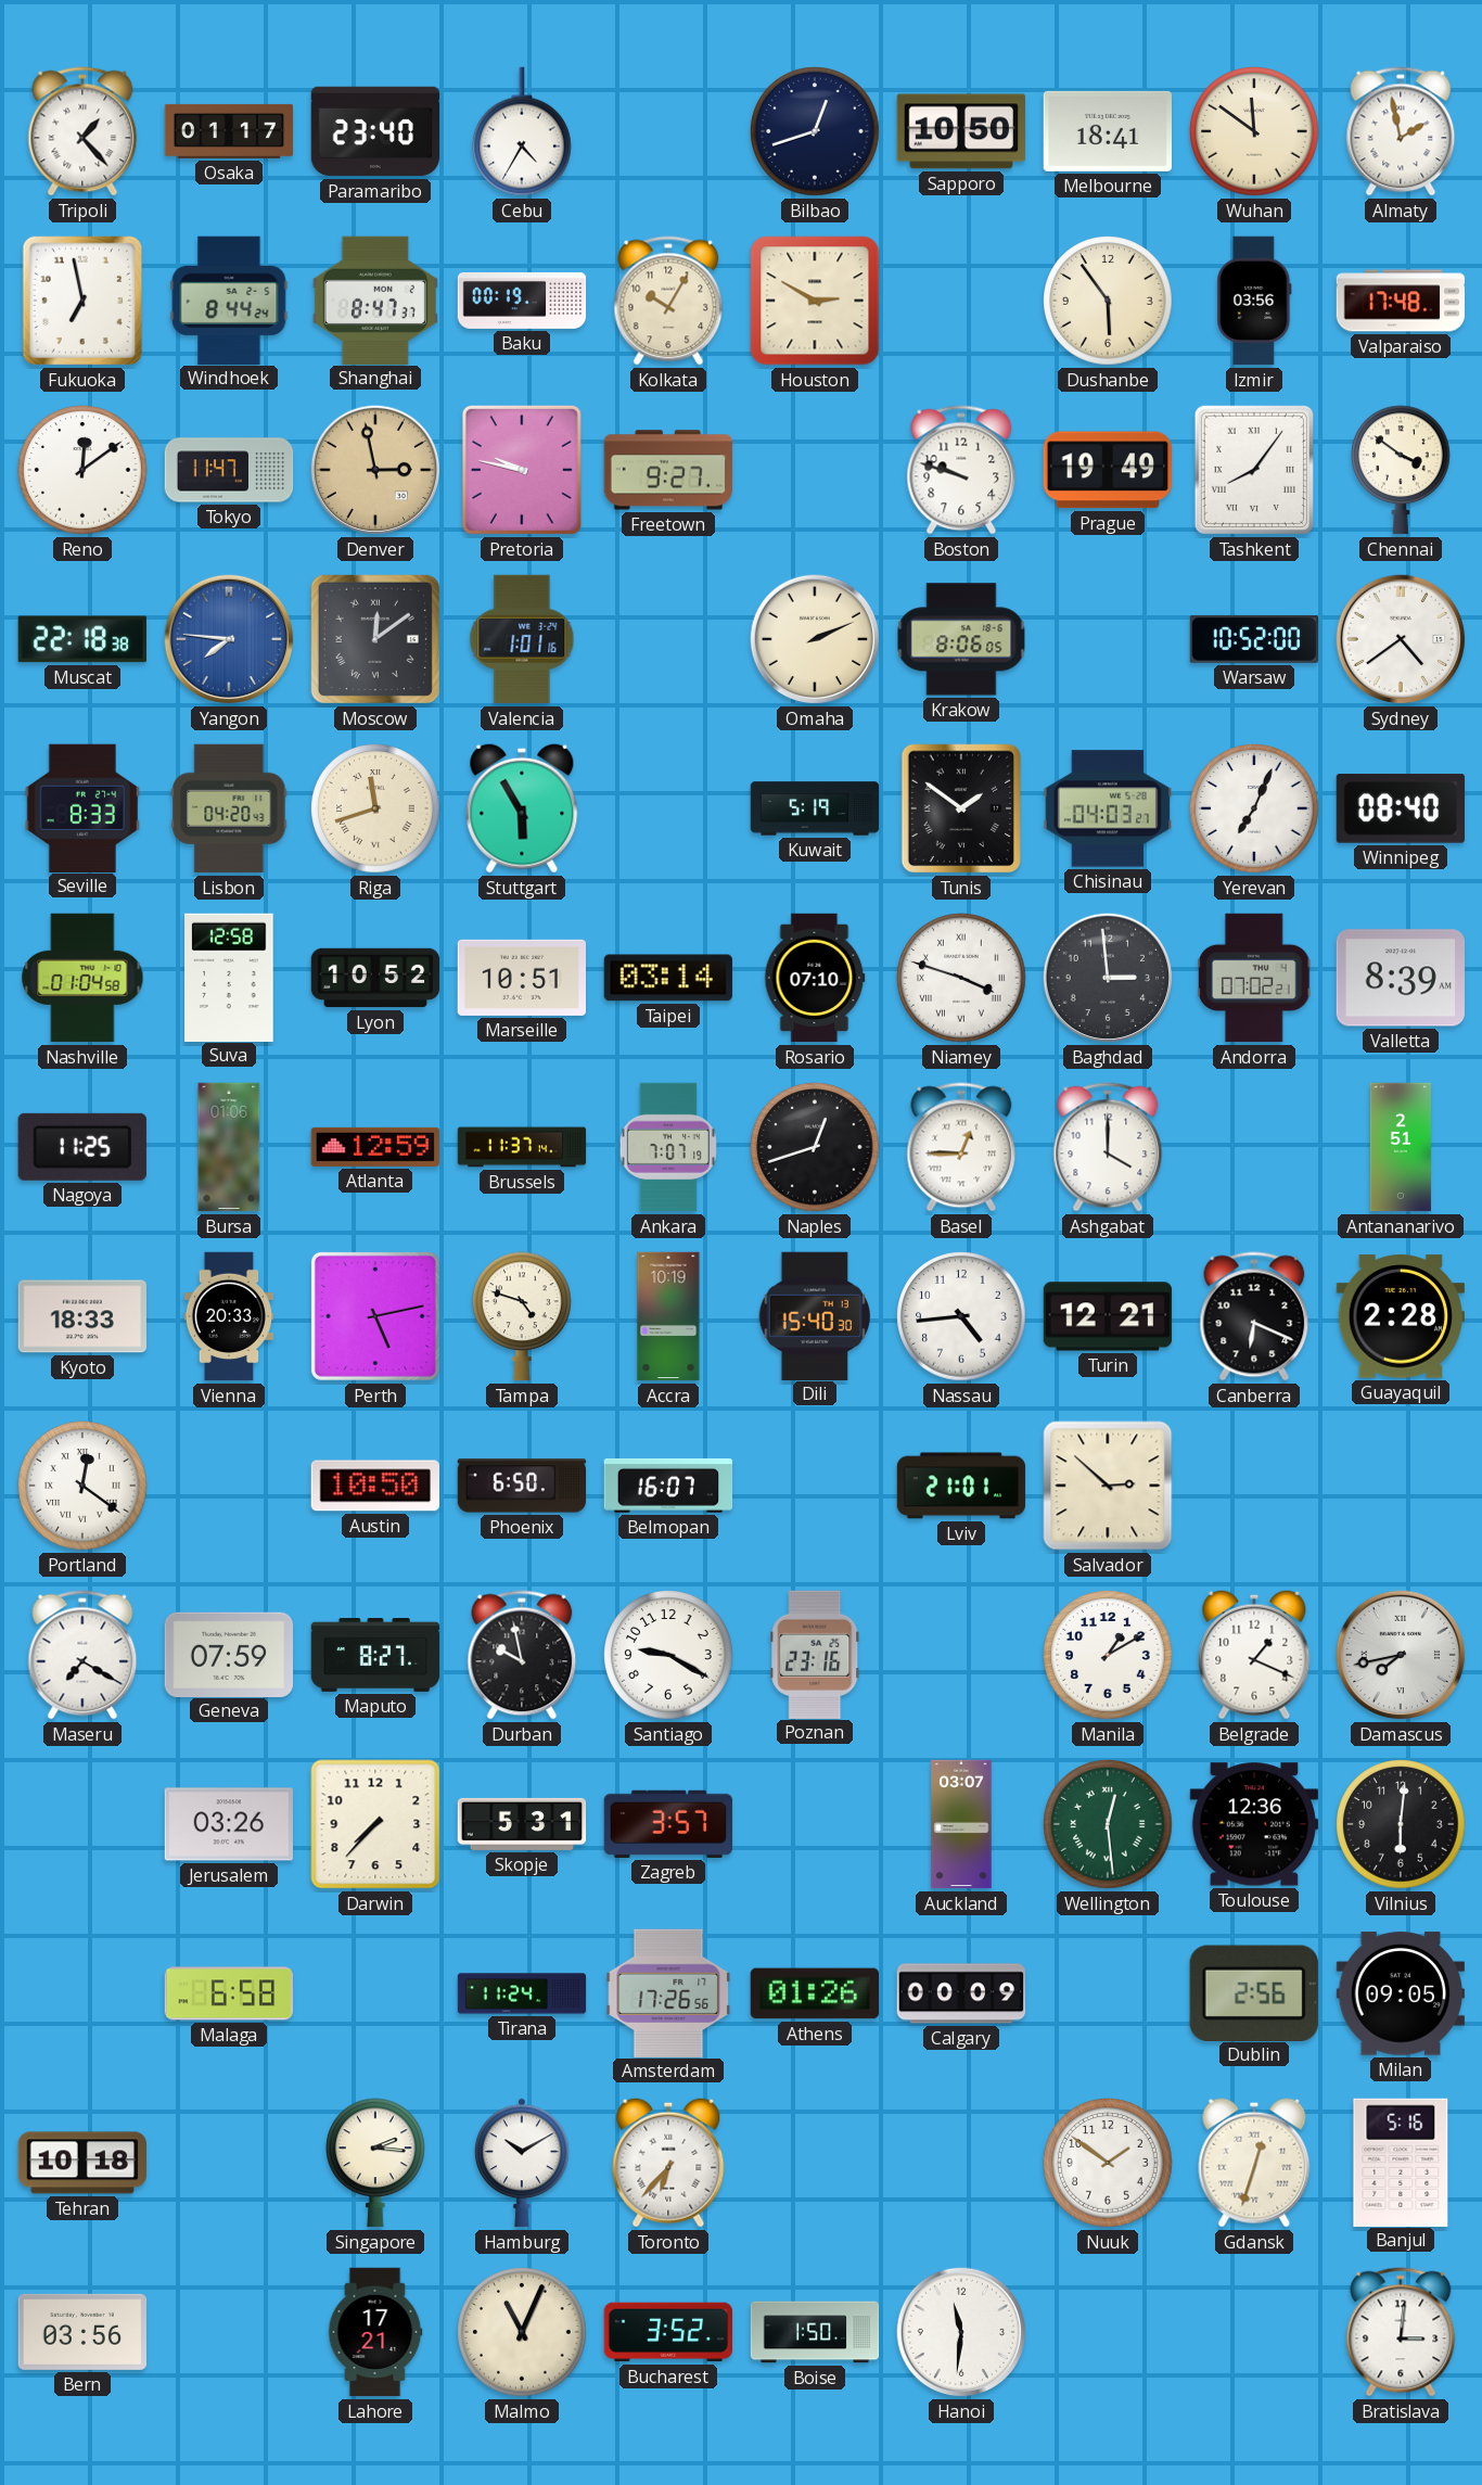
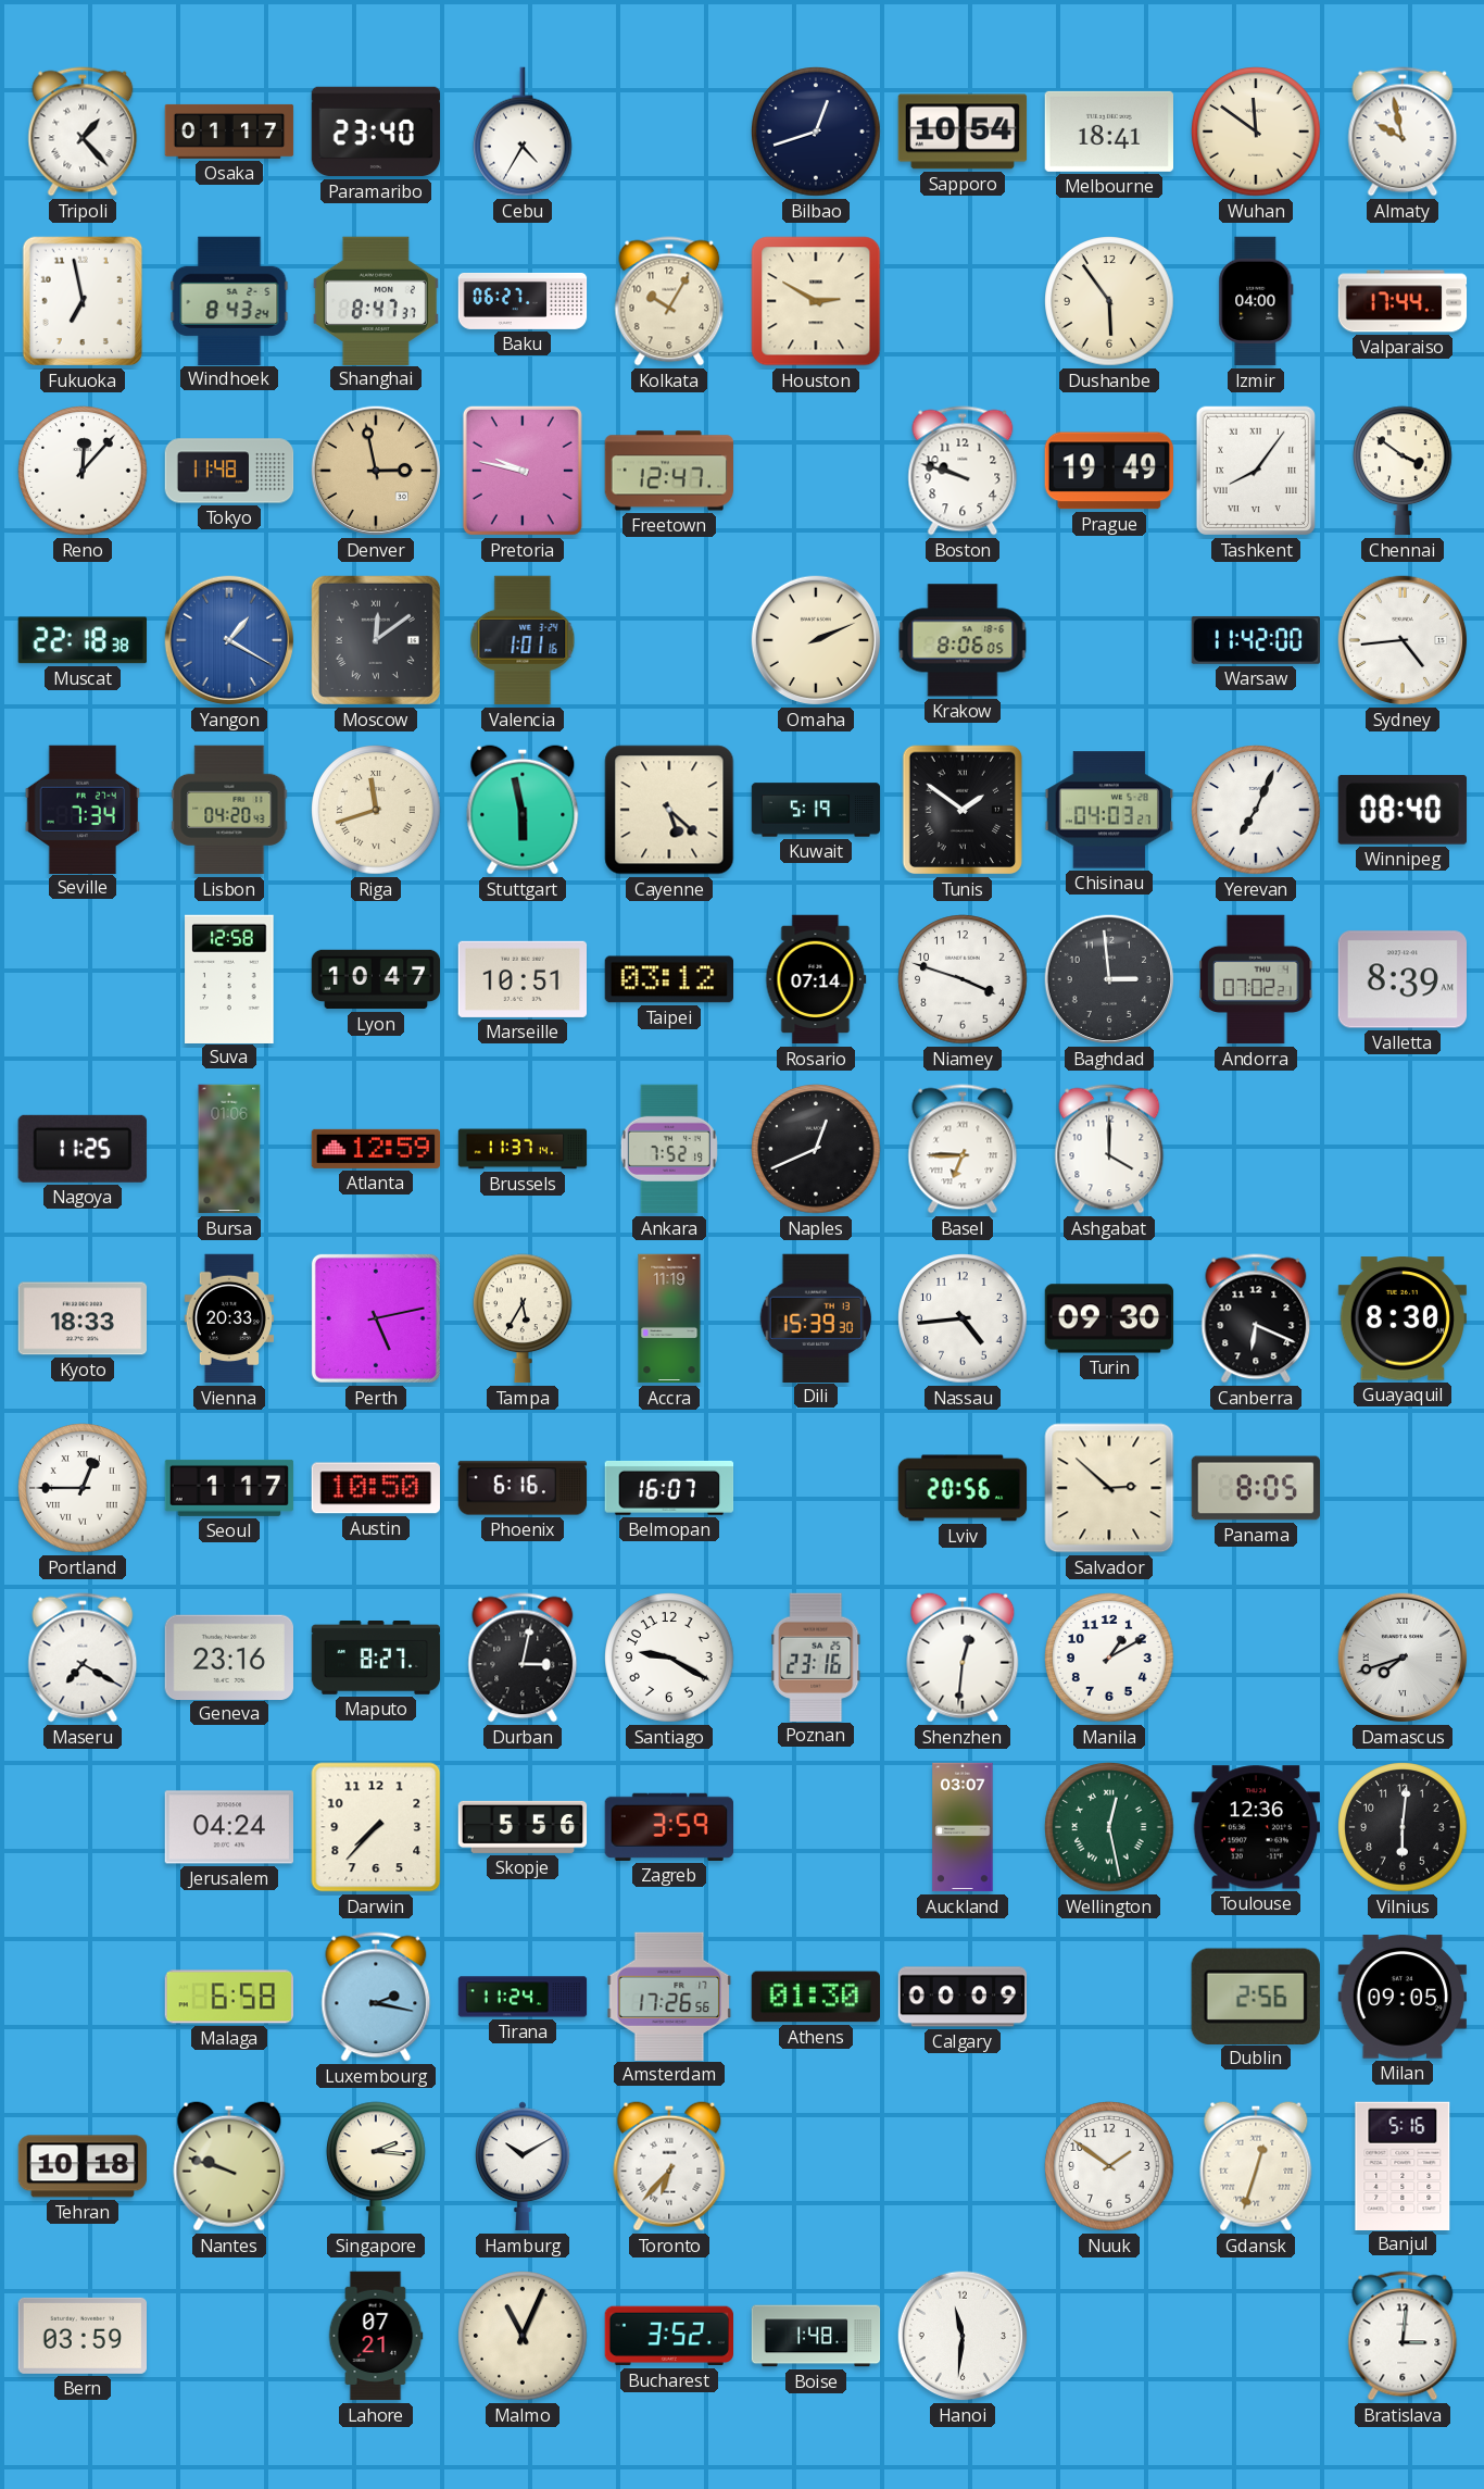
Sapporo: 10:50 -> 10:54
Almaty: 1:58 -> 9:58
Windhoek: 8:44 -> 8:43
Baku: 00:19 -> 06:27
Izmir: 03:56 -> 04:00
Valparaiso: 17:48 -> 17:44
Reno: 12:09 -> 12:07
Tokyo: 11:47 -> 11:48
Freetown: 9:27 -> 12:47
Yangon: 7:46 -> 1:20
Warsaw: 10:52 -> 11:42
Sydney: 4:39 -> 4:44
Seville: 8:33 -> 7:34
Stuttgart: 5:55 -> 5:58
Cayenne: none -> 5:22
Nashville: 01:04 -> none
Lyon: 10:52 -> 10:47
Taipei: 03:14 -> 03:12
Rosario: 07:10 -> 07:14
Niamey numerals: Roman -> Arabic
Ankara: 7:07 -> 7:52
Naples: 12:42 -> 12:41
Basel: 12:45 -> 6:45
Antananarivo: 2:51 -> none
Tampa: 4:48 -> 5:35
Accra: 10:19 -> 11:19
Dili: 15:40 -> 15:39
Turin: 12:21 -> 09:30
Guayaquil: 2:28 -> 8:30
Portland: 12:21 -> 12:45
Seoul: none -> 1:17
Phoenix: 6:50 -> 6:16
Lviv: 21:01 -> 20:56
Panama: none -> 8:05
Geneva: 07:59 -> 23:16
Durban: 9:58 -> 3:02
Shenzhen: none -> 12:31
Belgrade: 1:19 -> none
Damascus: 7:43 -> 7:42
Jerusalem: 03:26 -> 04:24
Skopje: 5:31 -> 5:56
Zagreb: 3:57 -> 3:59
Wellington: 12:29 -> 12:28
Luxembourg: none -> 2:17
Athens: 01:26 -> 01:30
Nantes: none -> 9:48
Bern: 03:56 -> 03:59
Lahore: 17:21 -> 07:21
Boise: 1:50 -> 1:48
